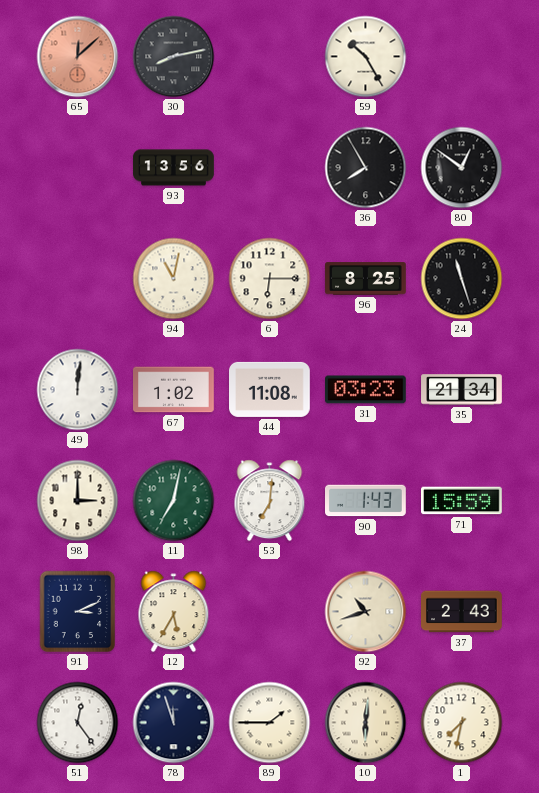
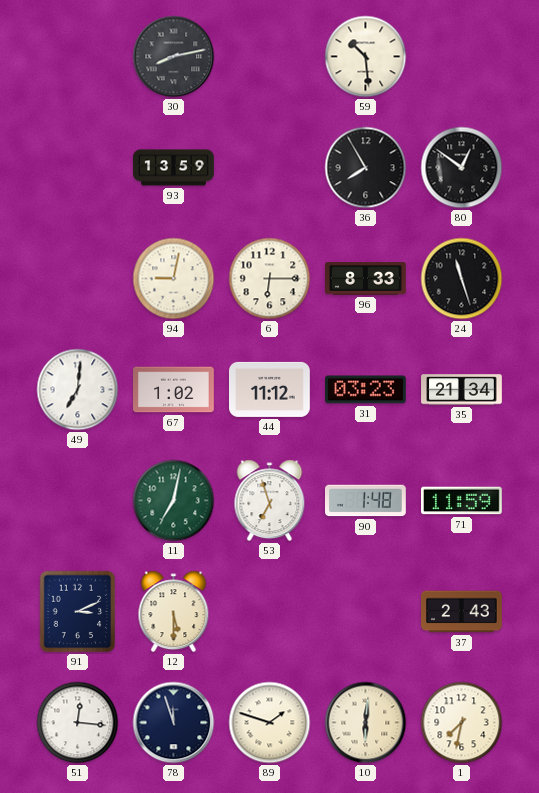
65: 12:08 -> none
59: 10:25 -> 10:29
93: 13:56 -> 13:59
94: 11:02 -> 9:02
96: 8:25 -> 8:33
49: 12:01 -> 7:01
44: 11:08 -> 11:12
98: 3:00 -> none
53: 7:01 -> 6:57
90: 1:43 -> 1:48
71: 15:59 -> 11:59
12: 5:35 -> 5:30
92: 10:42 -> none
51: 12:24 -> 12:16
89: 1:45 -> 1:48
